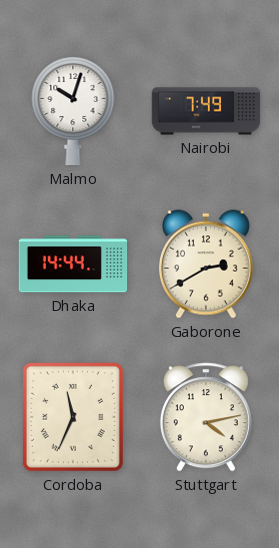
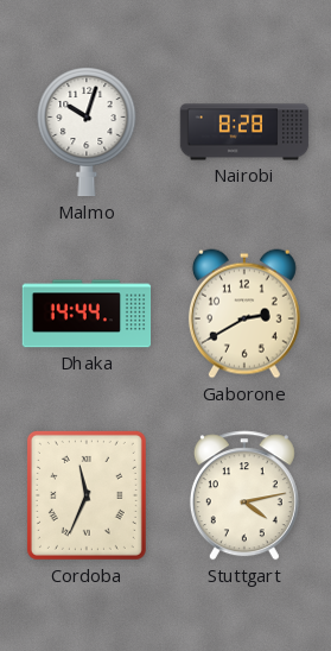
Nairobi: 7:49 -> 8:28
